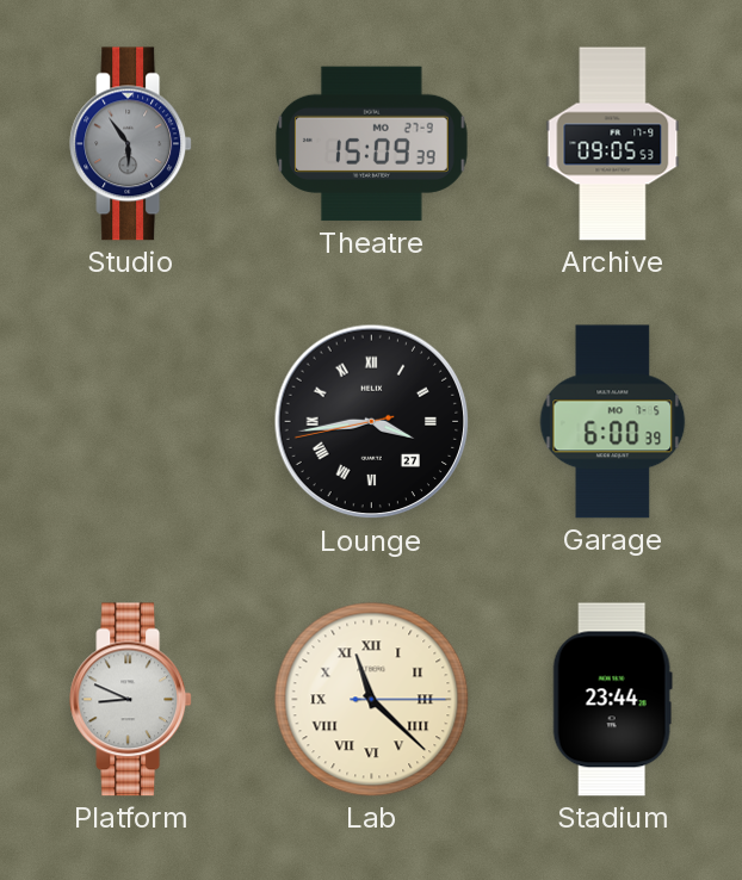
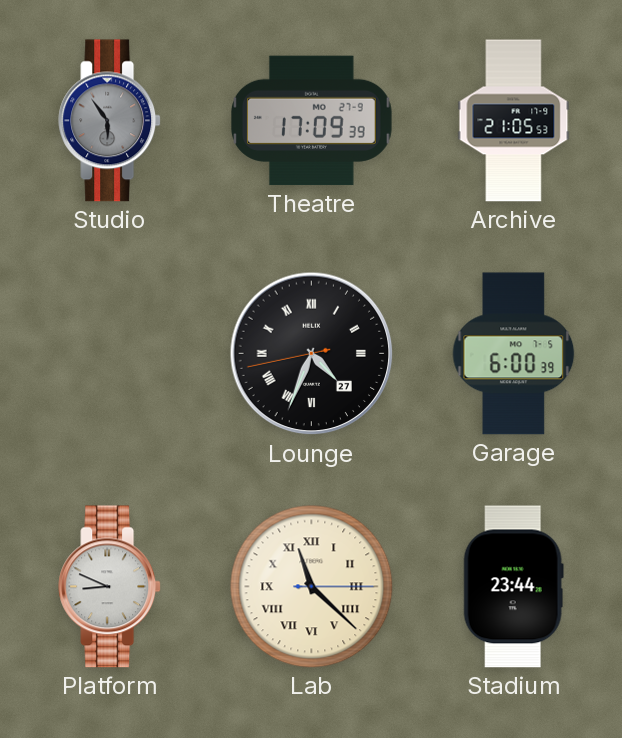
Theatre: 15:09 -> 17:09
Archive: 09:05 -> 21:05
Lounge: 3:43 -> 4:33
